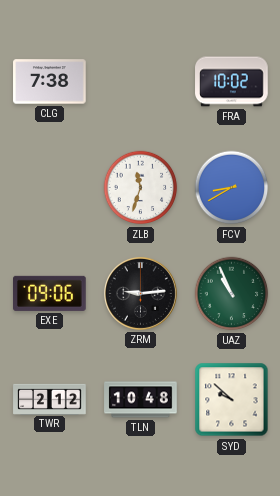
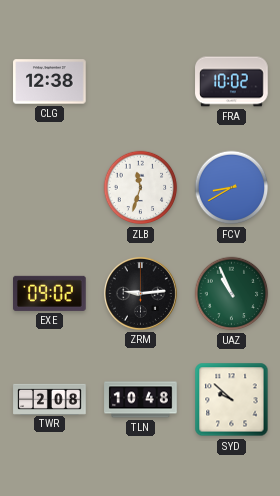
CLG: 7:38 -> 12:38
EXE: 09:06 -> 09:02
TWR: 2:12 -> 2:08
